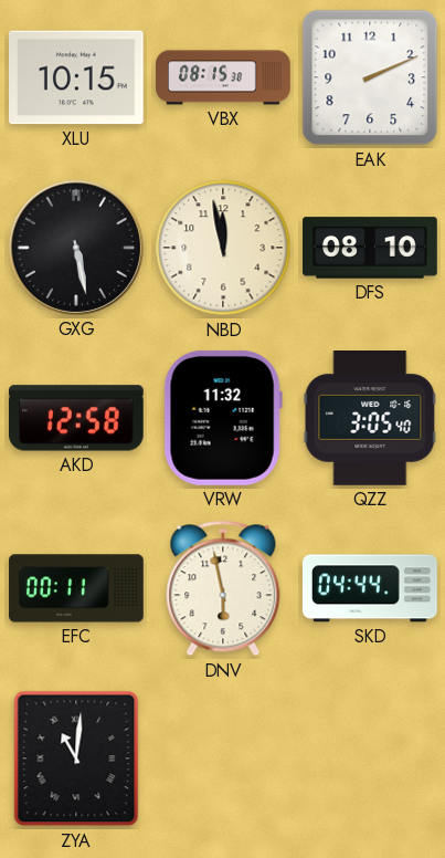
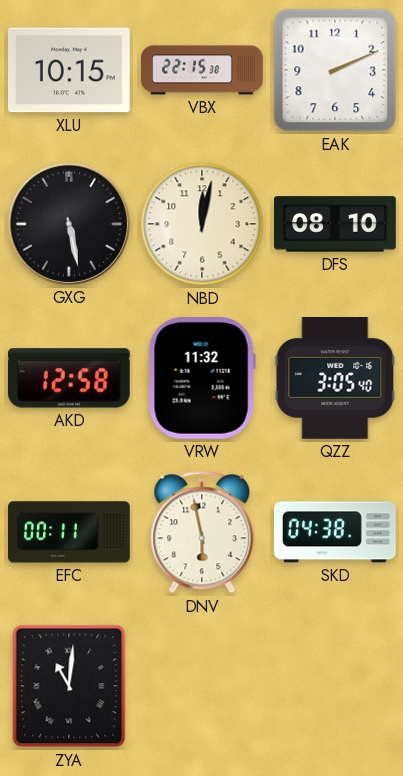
VBX: 08:15 -> 22:15
NBD: 11:58 -> 12:02
SKD: 04:44 -> 04:38
